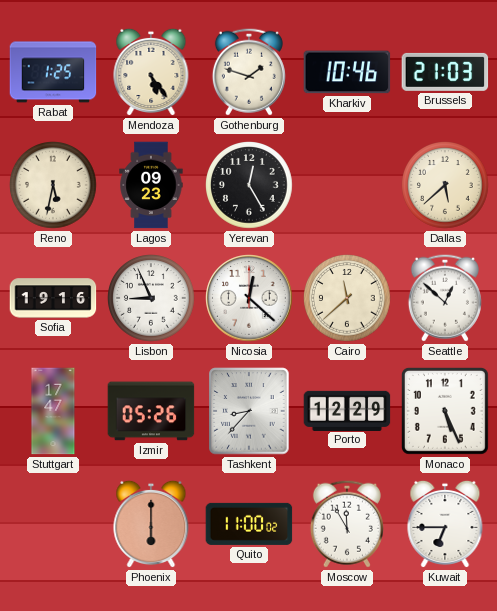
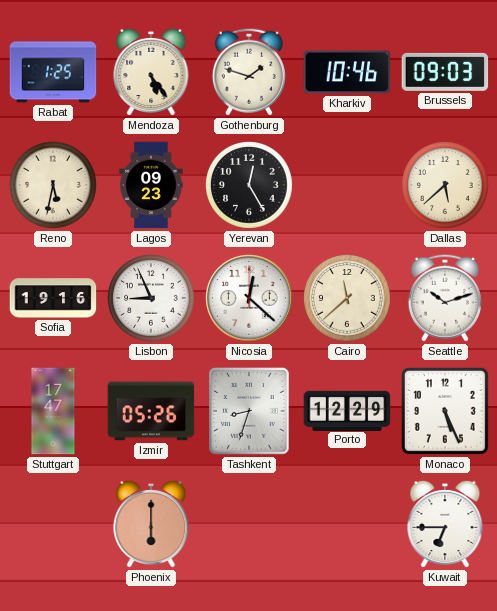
Brussels: 21:03 -> 09:03
Seattle: 12:52 -> 10:12
Tashkent: 8:37 -> 8:33
Quito: 11:00 -> none
Moscow: 11:55 -> none
